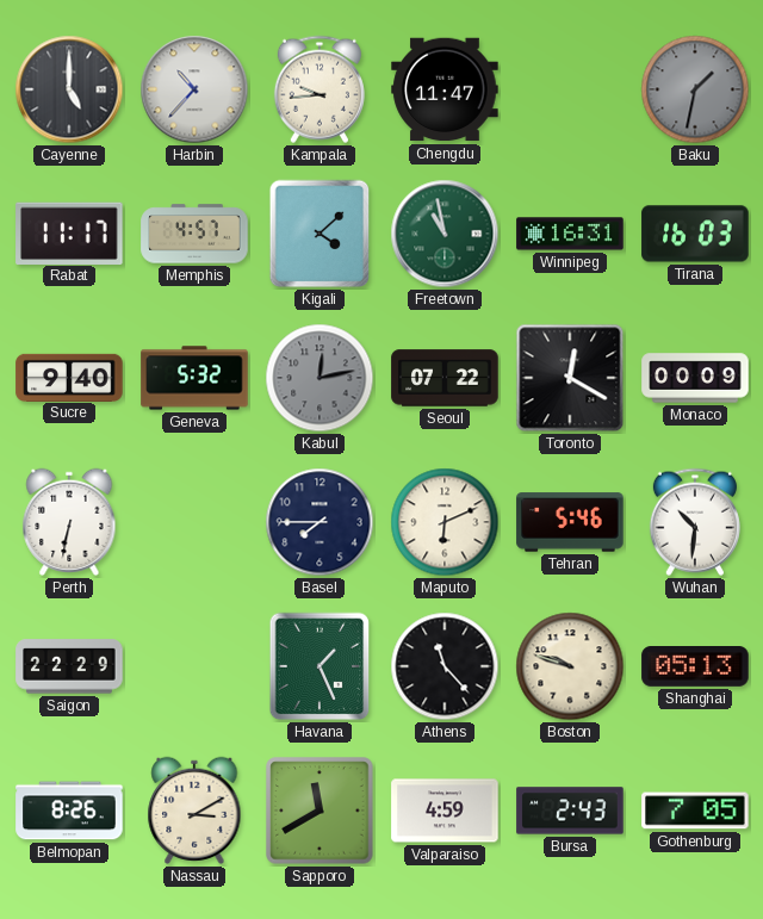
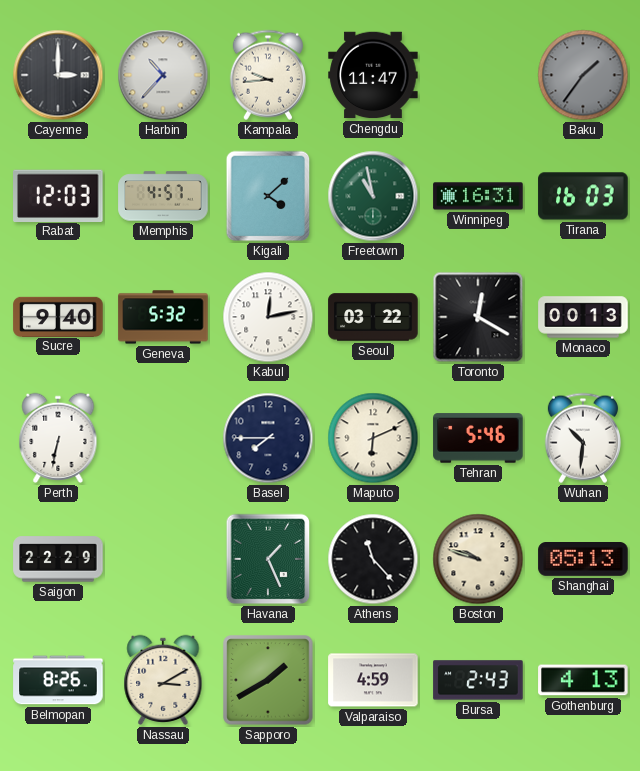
Cayenne: 5:00 -> 3:00
Baku: 1:32 -> 1:36
Rabat: 11:17 -> 12:03
Kabul dial: grey -> white
Seoul: 07:22 -> 03:22
Monaco: 00:09 -> 00:13
Sapporo: 11:40 -> 1:40
Gothenburg: 7:05 -> 4:13
